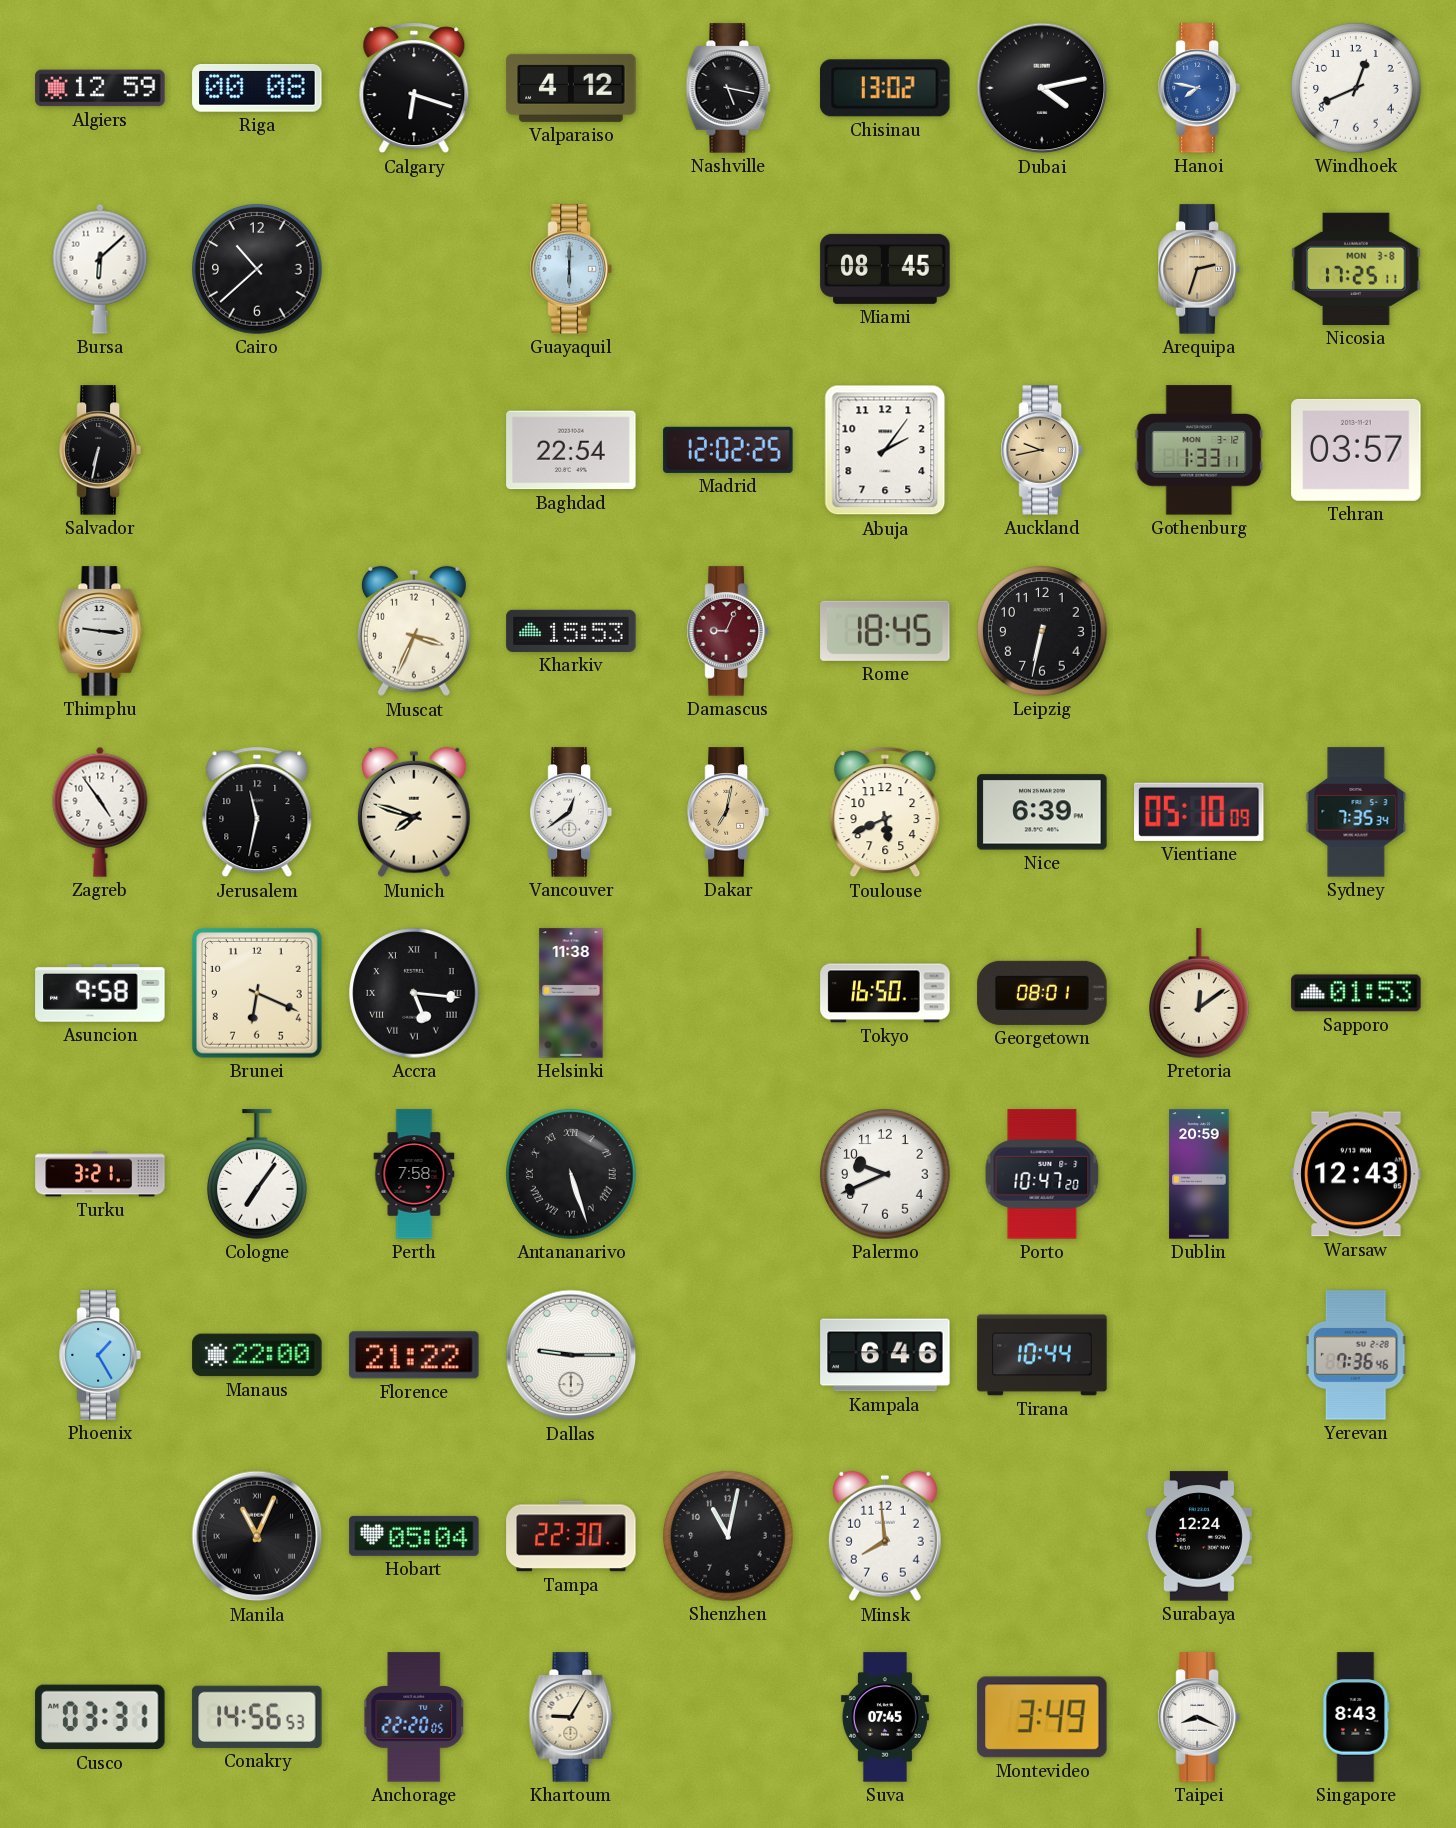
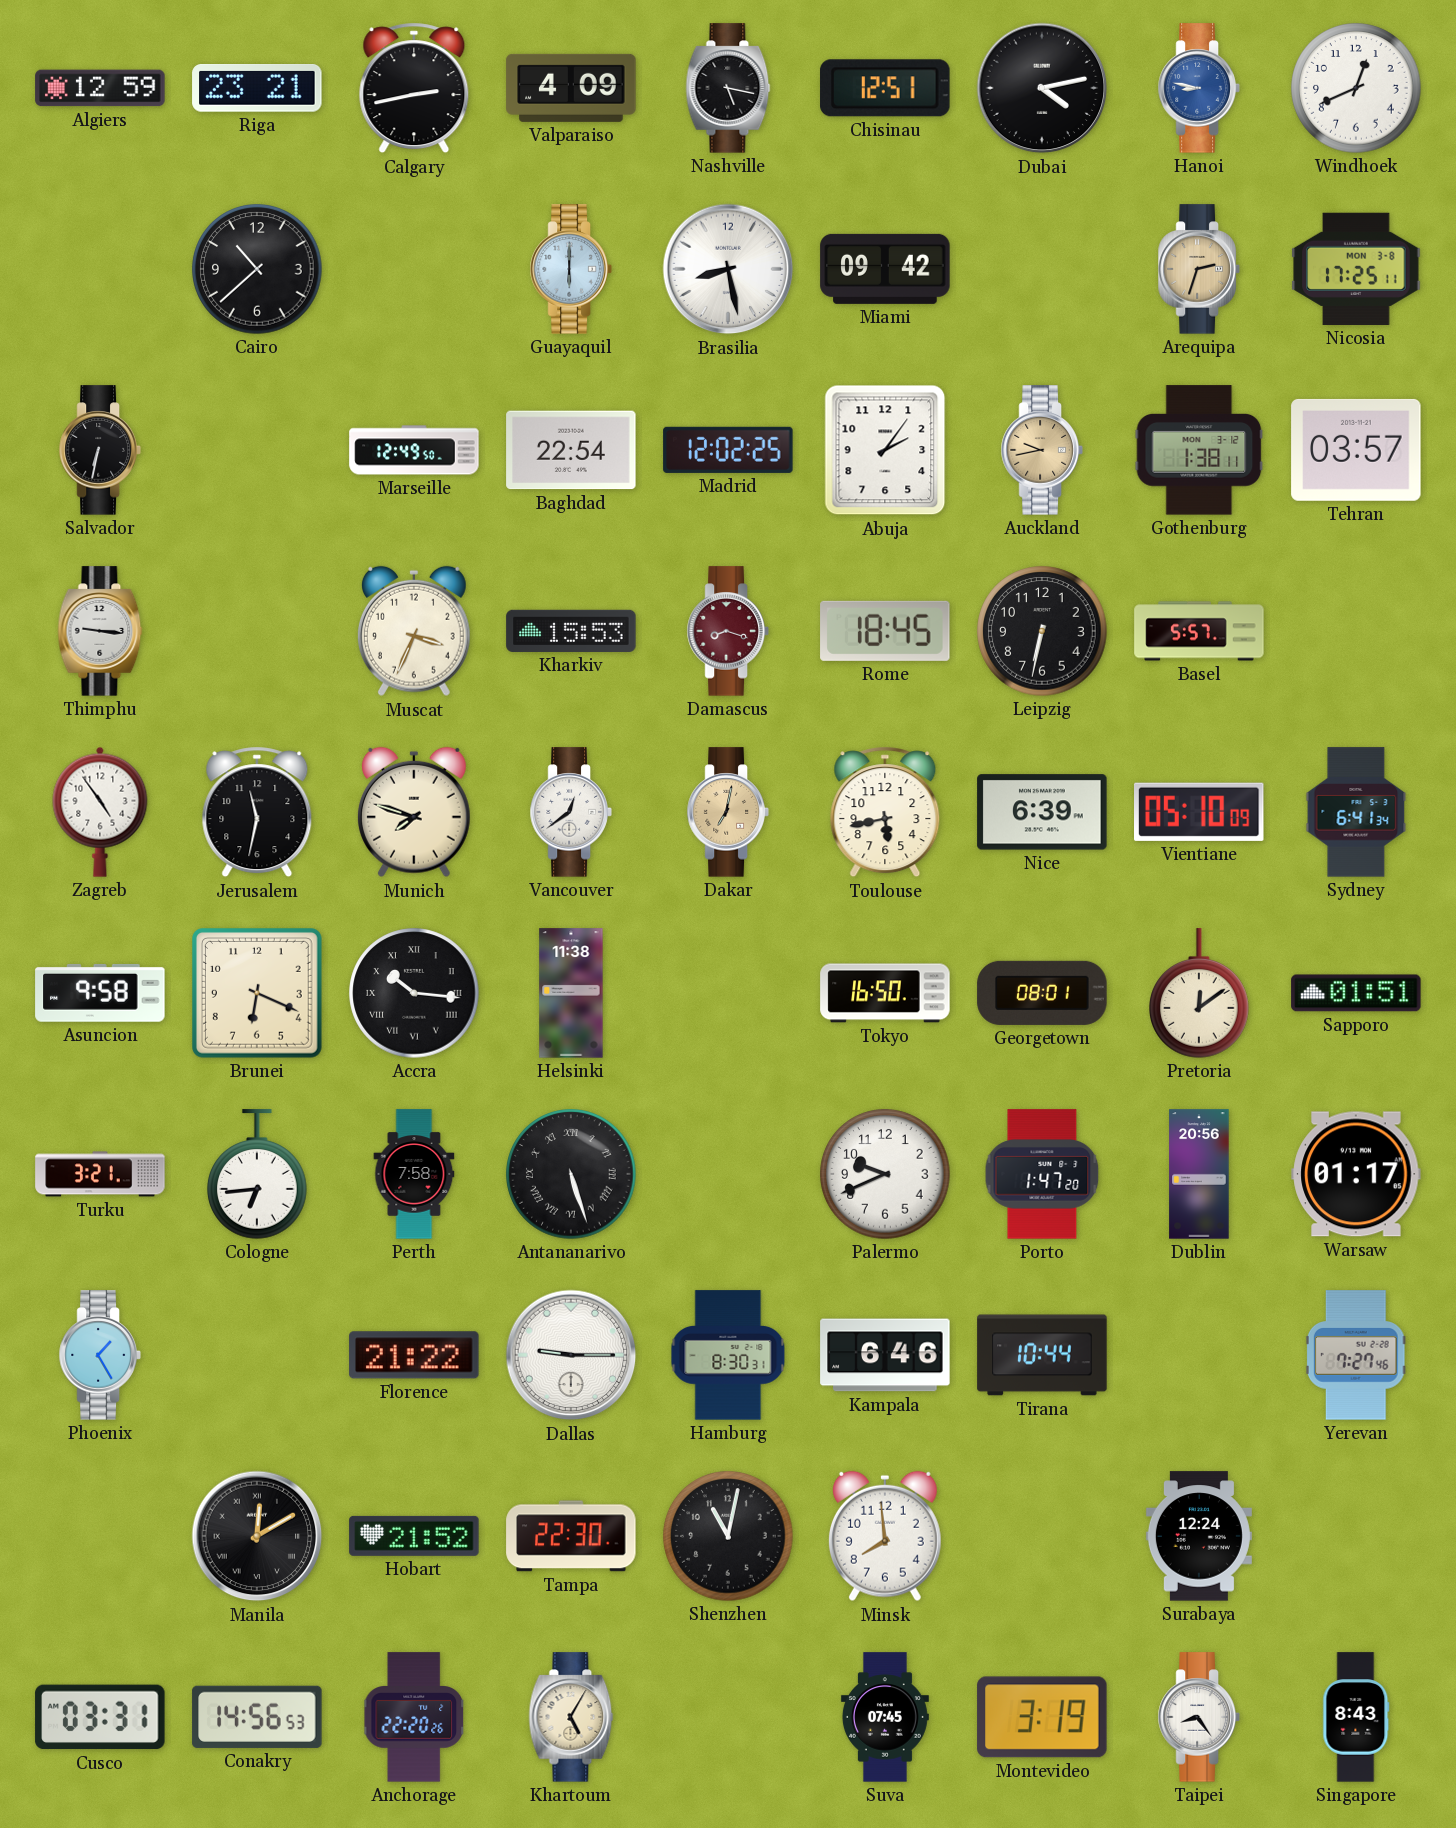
Riga: 00:08 -> 23:21
Calgary: 6:18 -> 2:43
Valparaiso: 4:12 -> 4:09
Chisinau: 13:02 -> 12:51
Hanoi: 7:47 -> 8:47
Bursa: 6:08 -> none
Brasilia: none -> 8:28
Miami: 08:45 -> 09:42
Marseille: none -> 12:49
Gothenburg: 1:33 -> 1:38
Damascus: 9:04 -> 8:18
Basel: none -> 5:57
Toulouse: 5:41 -> 5:43
Sydney: 7:35 -> 6:41
Accra: 5:16 -> 10:16
Sapporo: 01:53 -> 01:51
Cologne: 7:06 -> 6:44
Porto: 10:47 -> 1:47
Dublin: 20:59 -> 20:56
Warsaw: 12:43 -> 01:17
Manaus: 22:00 -> none
Hamburg: none -> 8:30
Yerevan: 7:36 -> 7:27
Manila: 11:04 -> 12:10
Hobart: 05:04 -> 21:52
Anchorage: 22:20:05 -> 22:20:26
Khartoum: 9:05 -> 5:05
Montevideo: 3:49 -> 3:19
Taipei: 8:19 -> 8:24
